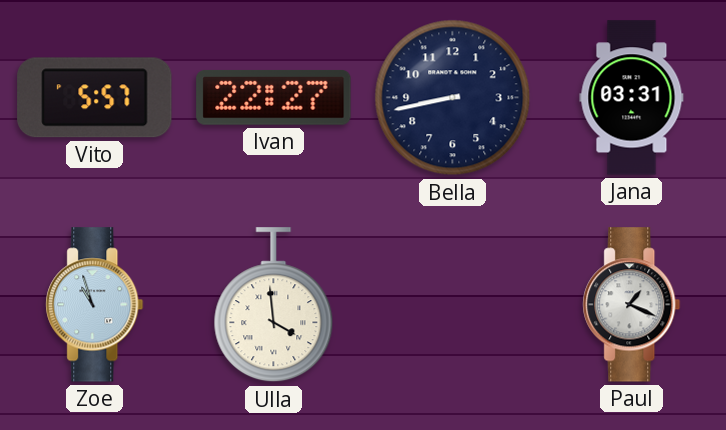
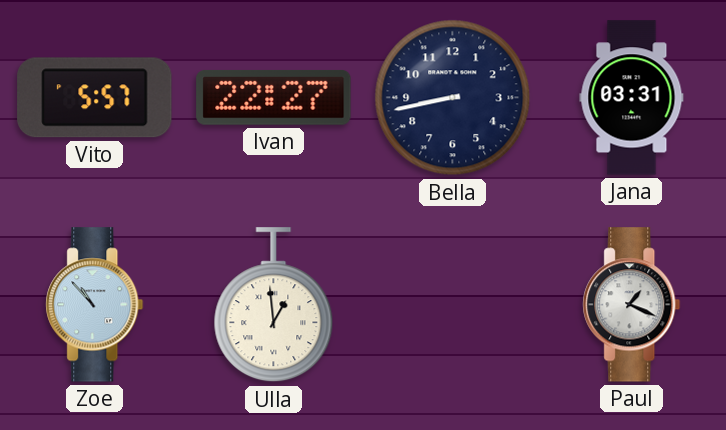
Zoe: 10:57 -> 10:53
Ulla: 3:59 -> 12:59
